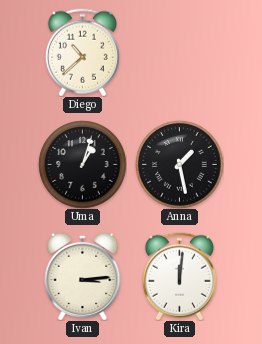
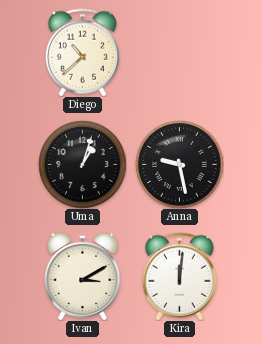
Anna: 1:28 -> 9:28
Ivan: 3:14 -> 3:10
